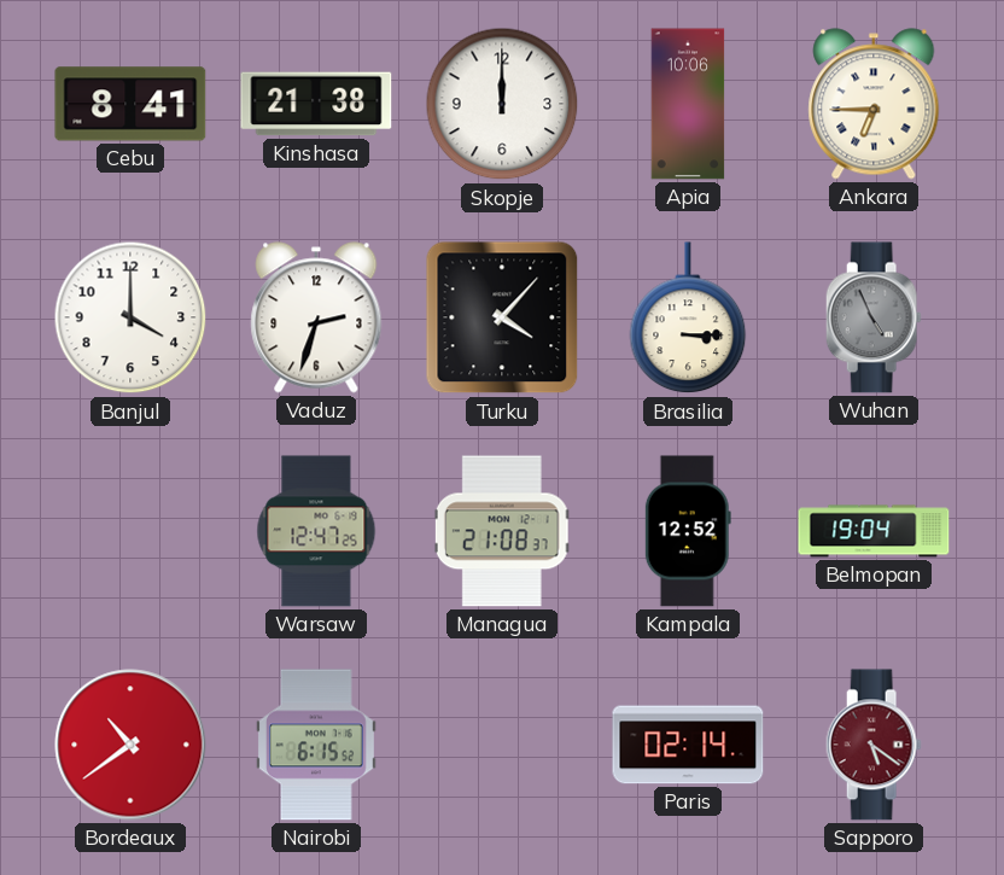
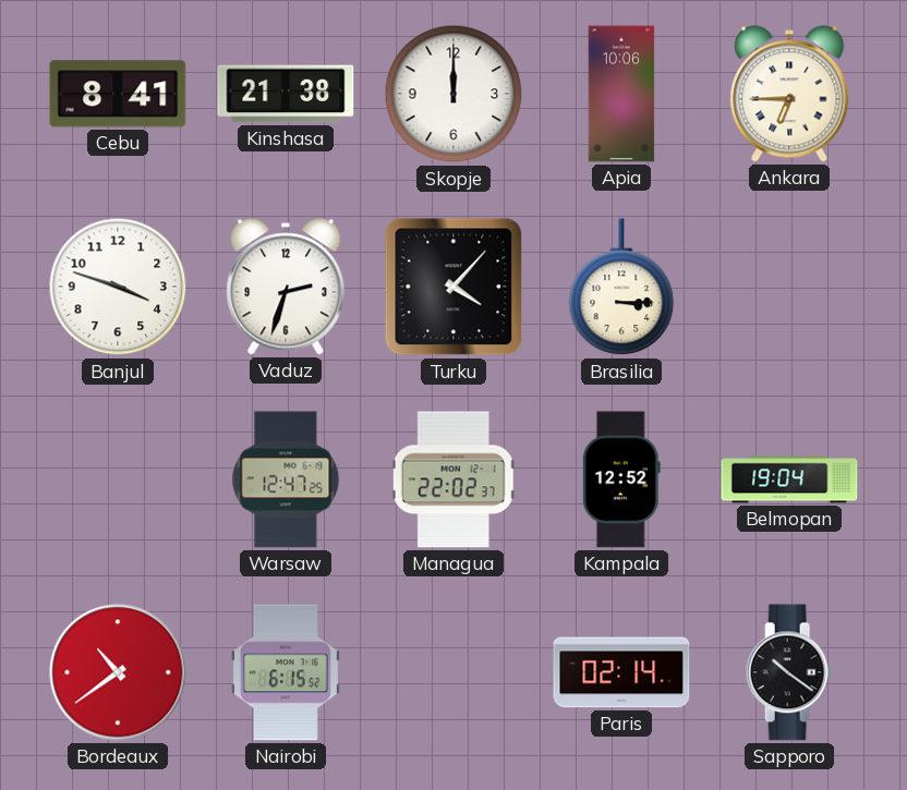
Banjul: 4:00 -> 3:48
Wuhan: 4:56 -> none
Managua: 21:08 -> 22:02
Sapporo: 5:21 -> 10:21
Sapporo dial: burgundy -> black
